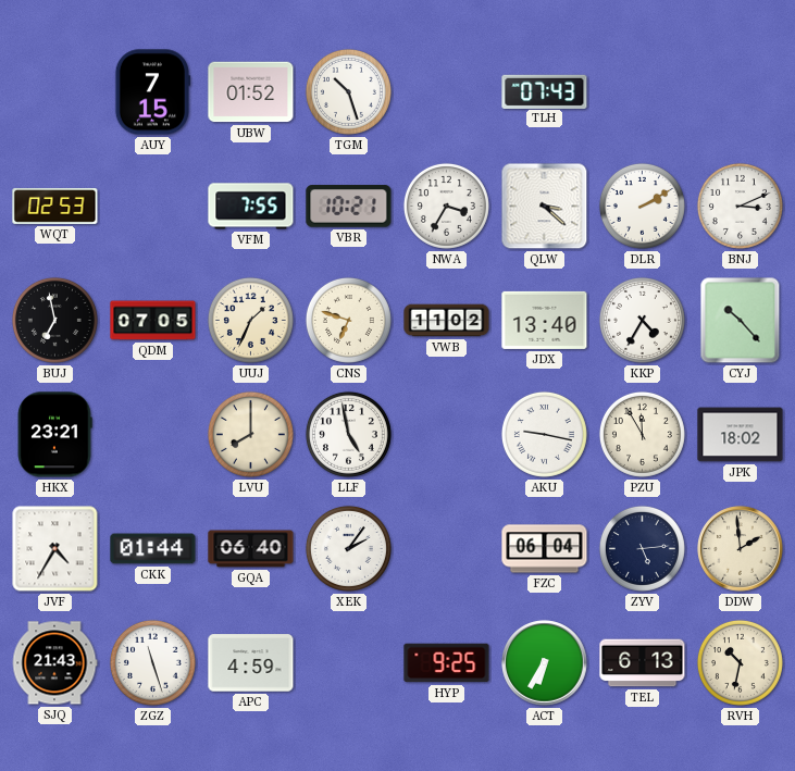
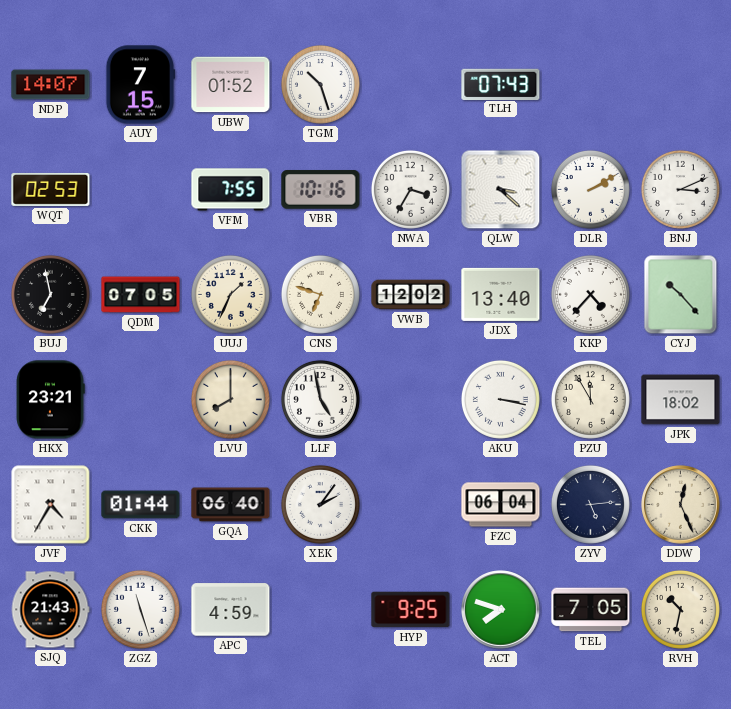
NDP: none -> 14:07
VBR: 10:21 -> 10:16
VWB: 11:02 -> 12:02
KKP: 4:35 -> 4:37
AKU: 9:17 -> 3:17
DDW: 1:59 -> 12:26
ACT: 6:35 -> 7:48
TEL: 6:13 -> 7:05
